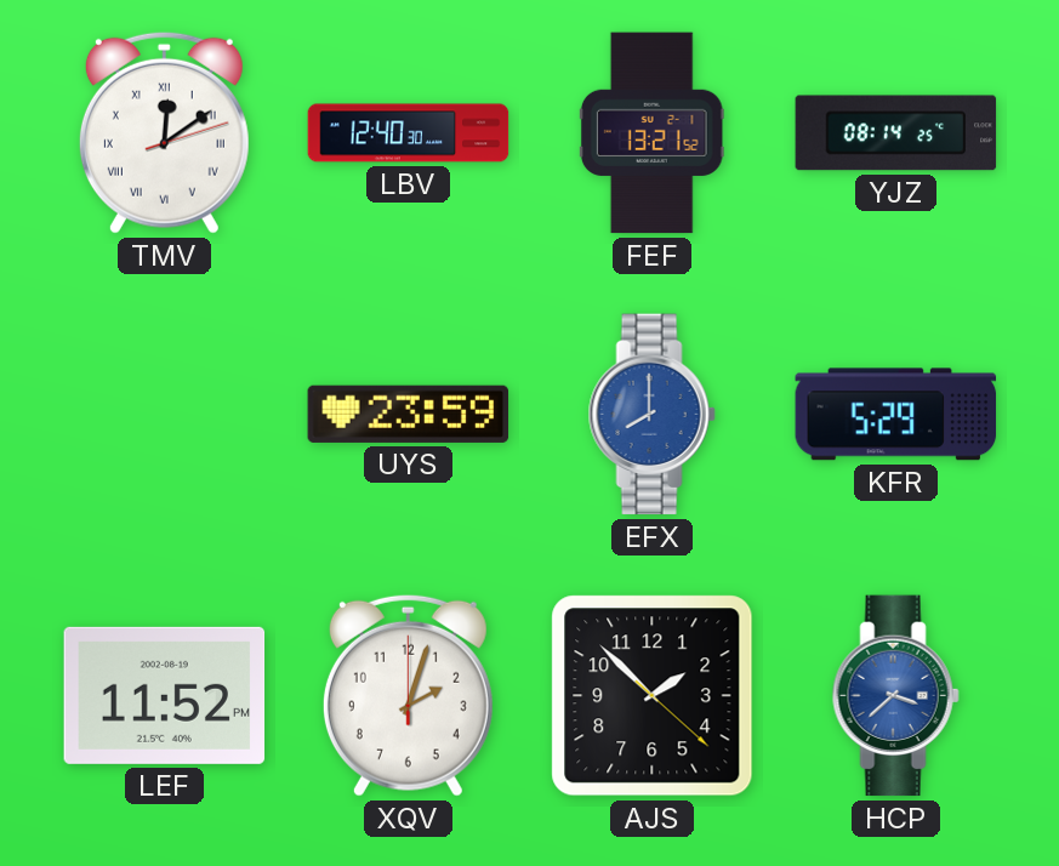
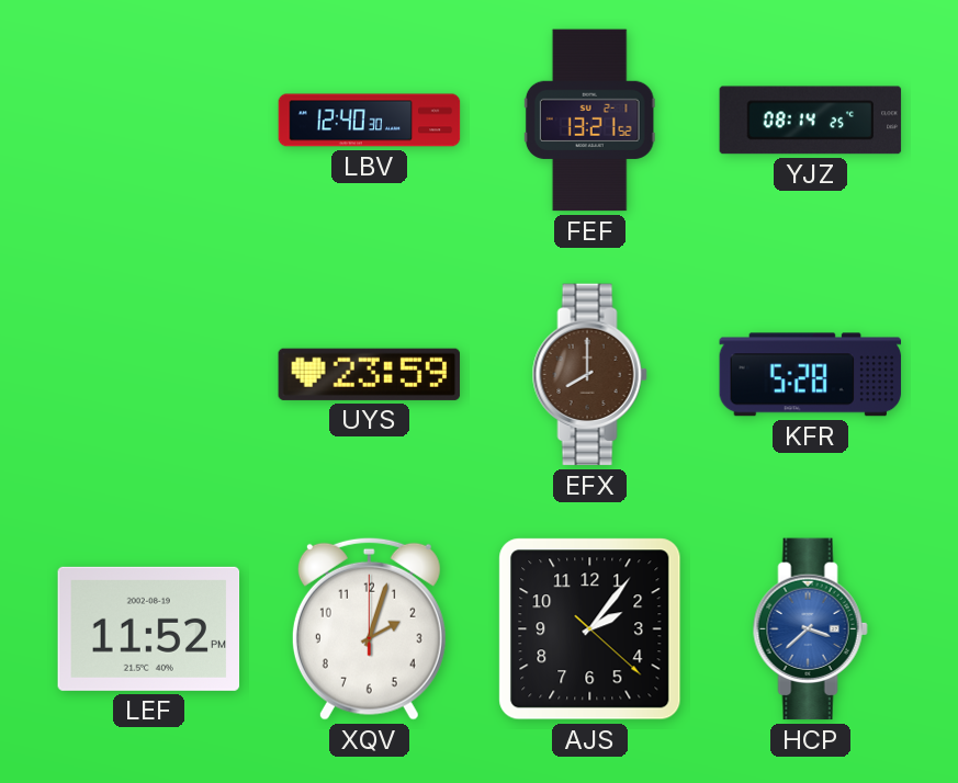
TMV: 12:09 -> none
EFX dial: blue -> brown
KFR: 5:29 -> 5:28
AJS: 1:52 -> 2:06
